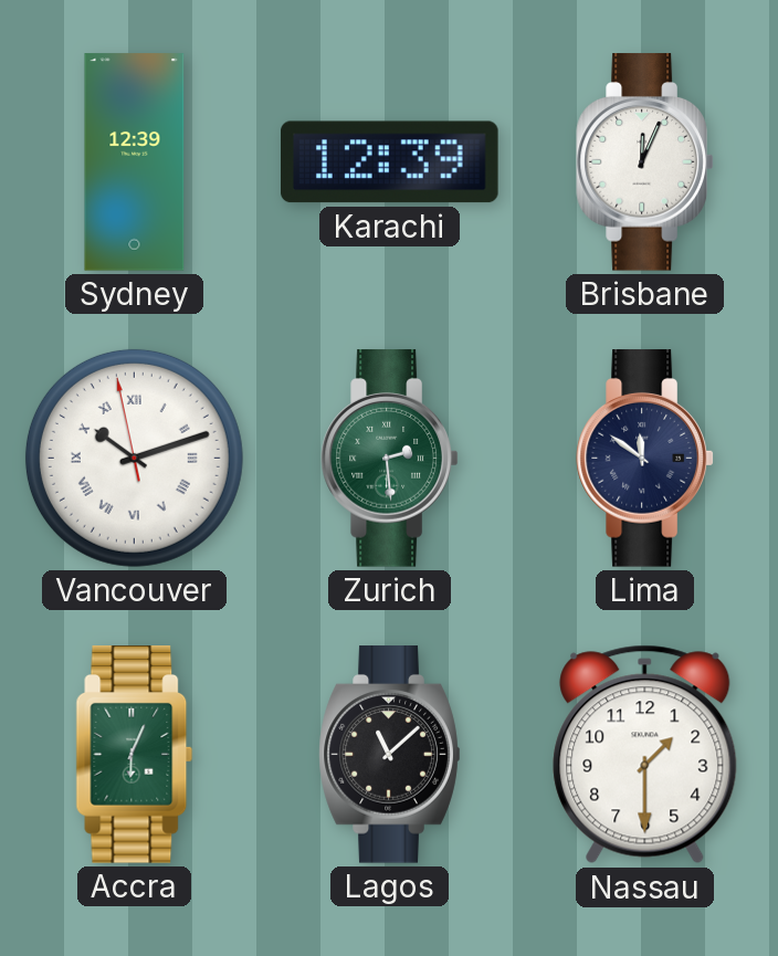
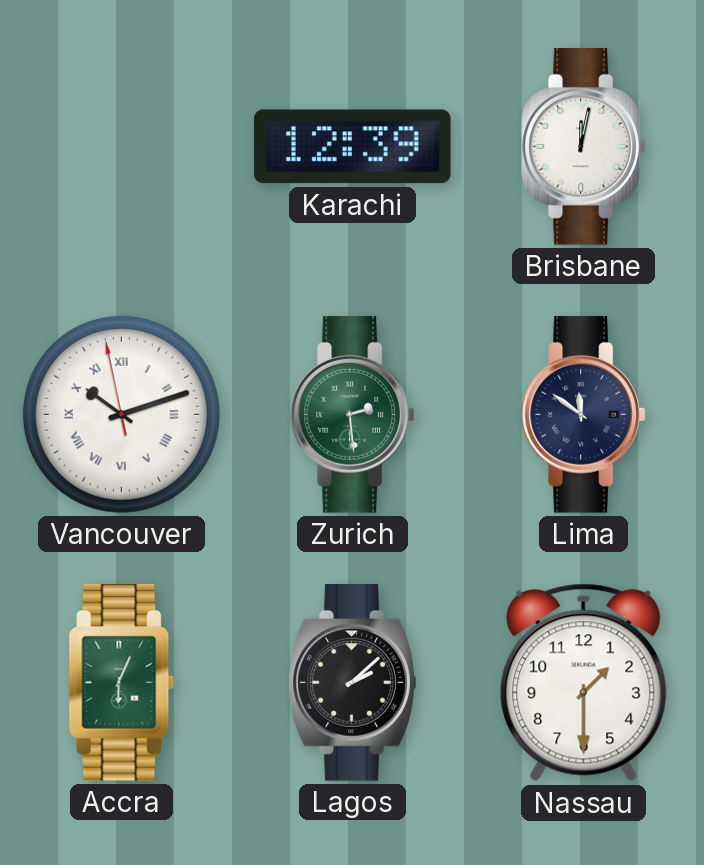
Sydney: 12:39 -> none
Brisbane: 12:04 -> 12:02
Lagos: 11:08 -> 2:08
